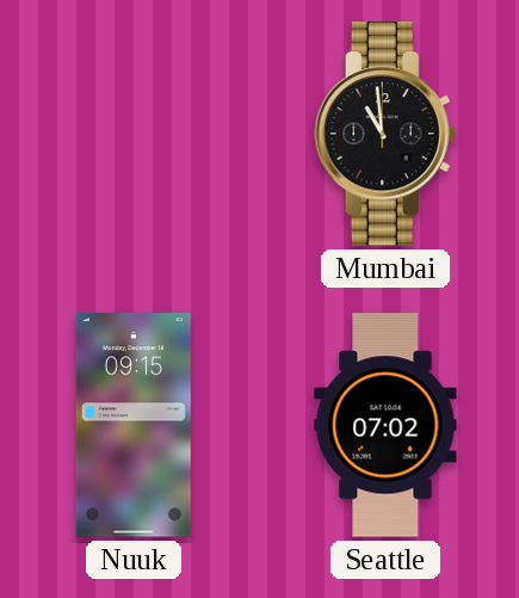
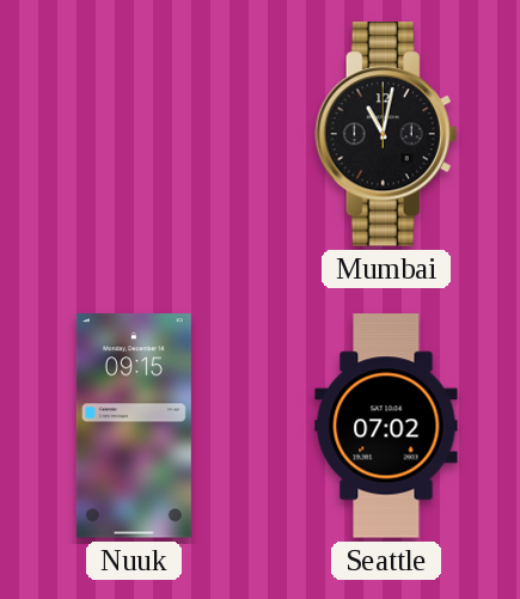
Mumbai: 10:59 -> 11:02
